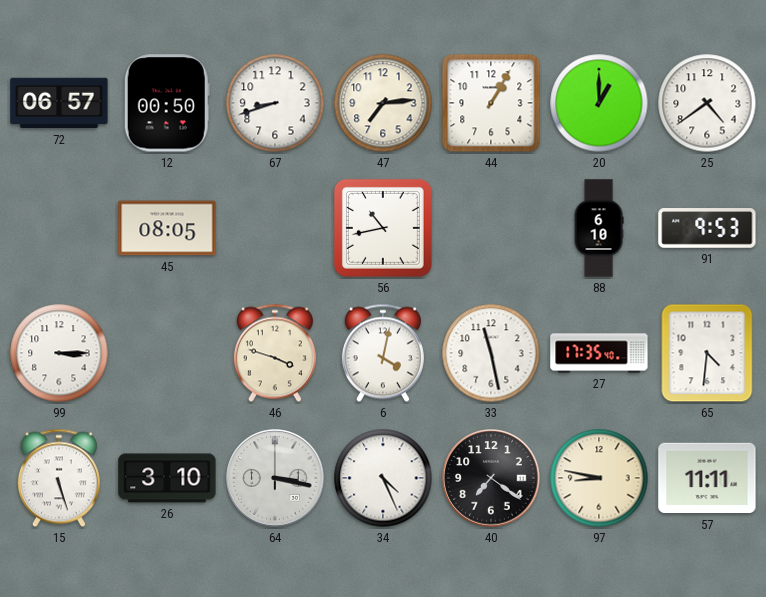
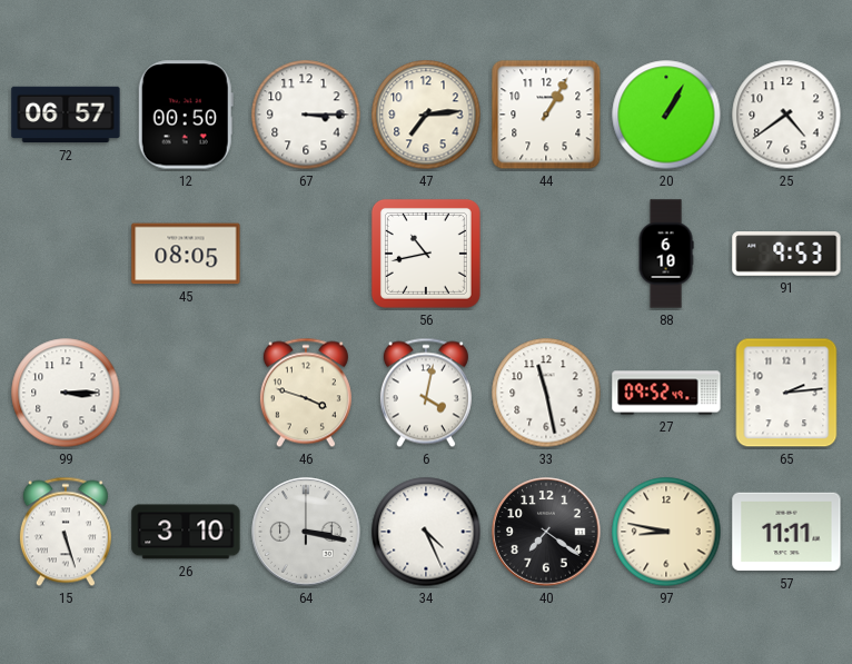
67: 8:42 -> 3:15
20: 1:00 -> 1:05
27: 17:35 -> 09:52
65: 4:31 -> 2:14
